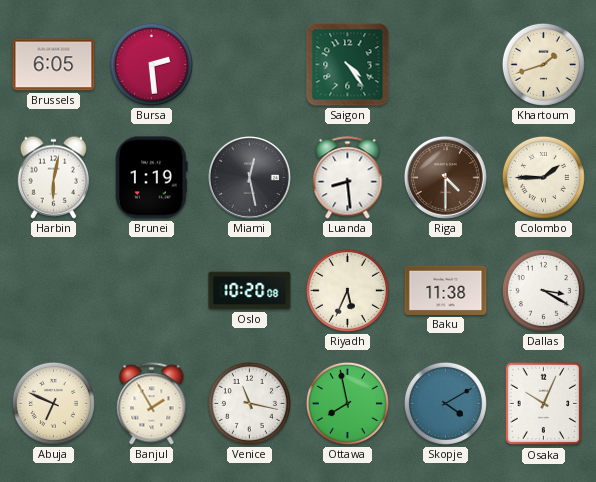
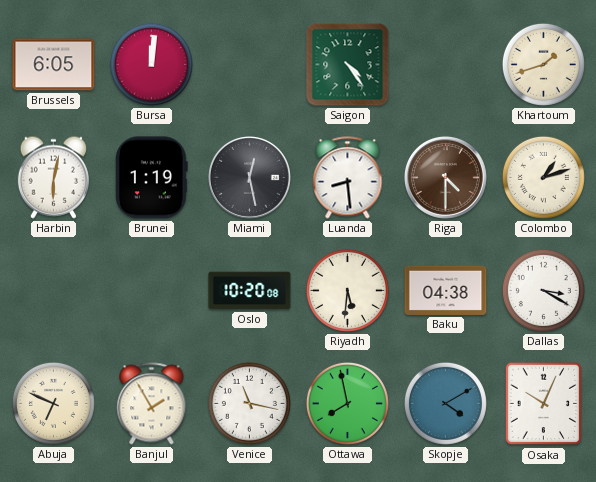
Bursa: 2:29 -> 12:01
Colombo: 1:45 -> 1:12
Riyadh: 5:34 -> 5:31
Baku: 11:38 -> 04:38
